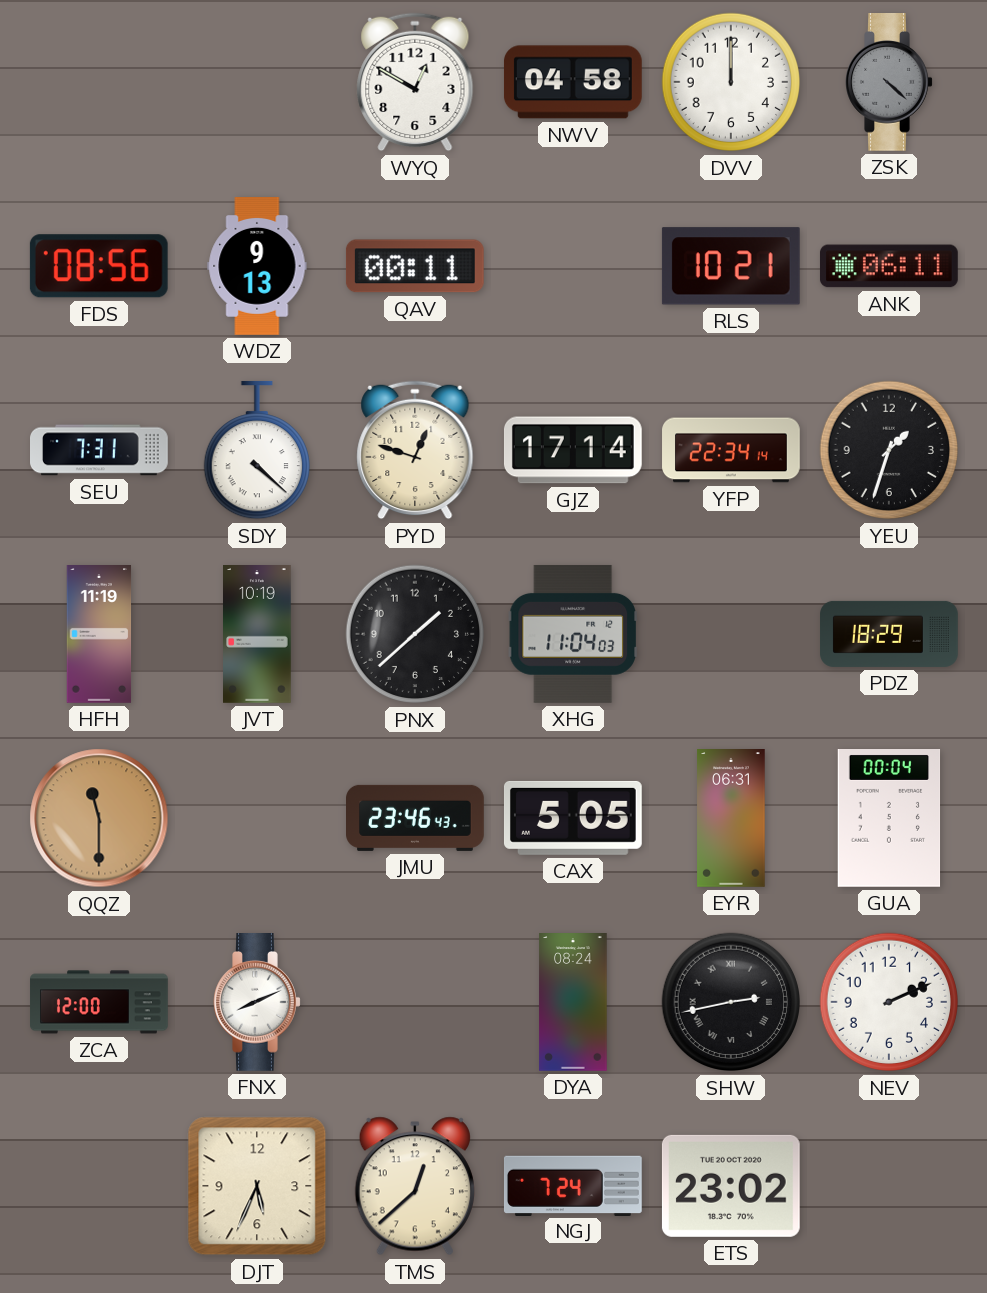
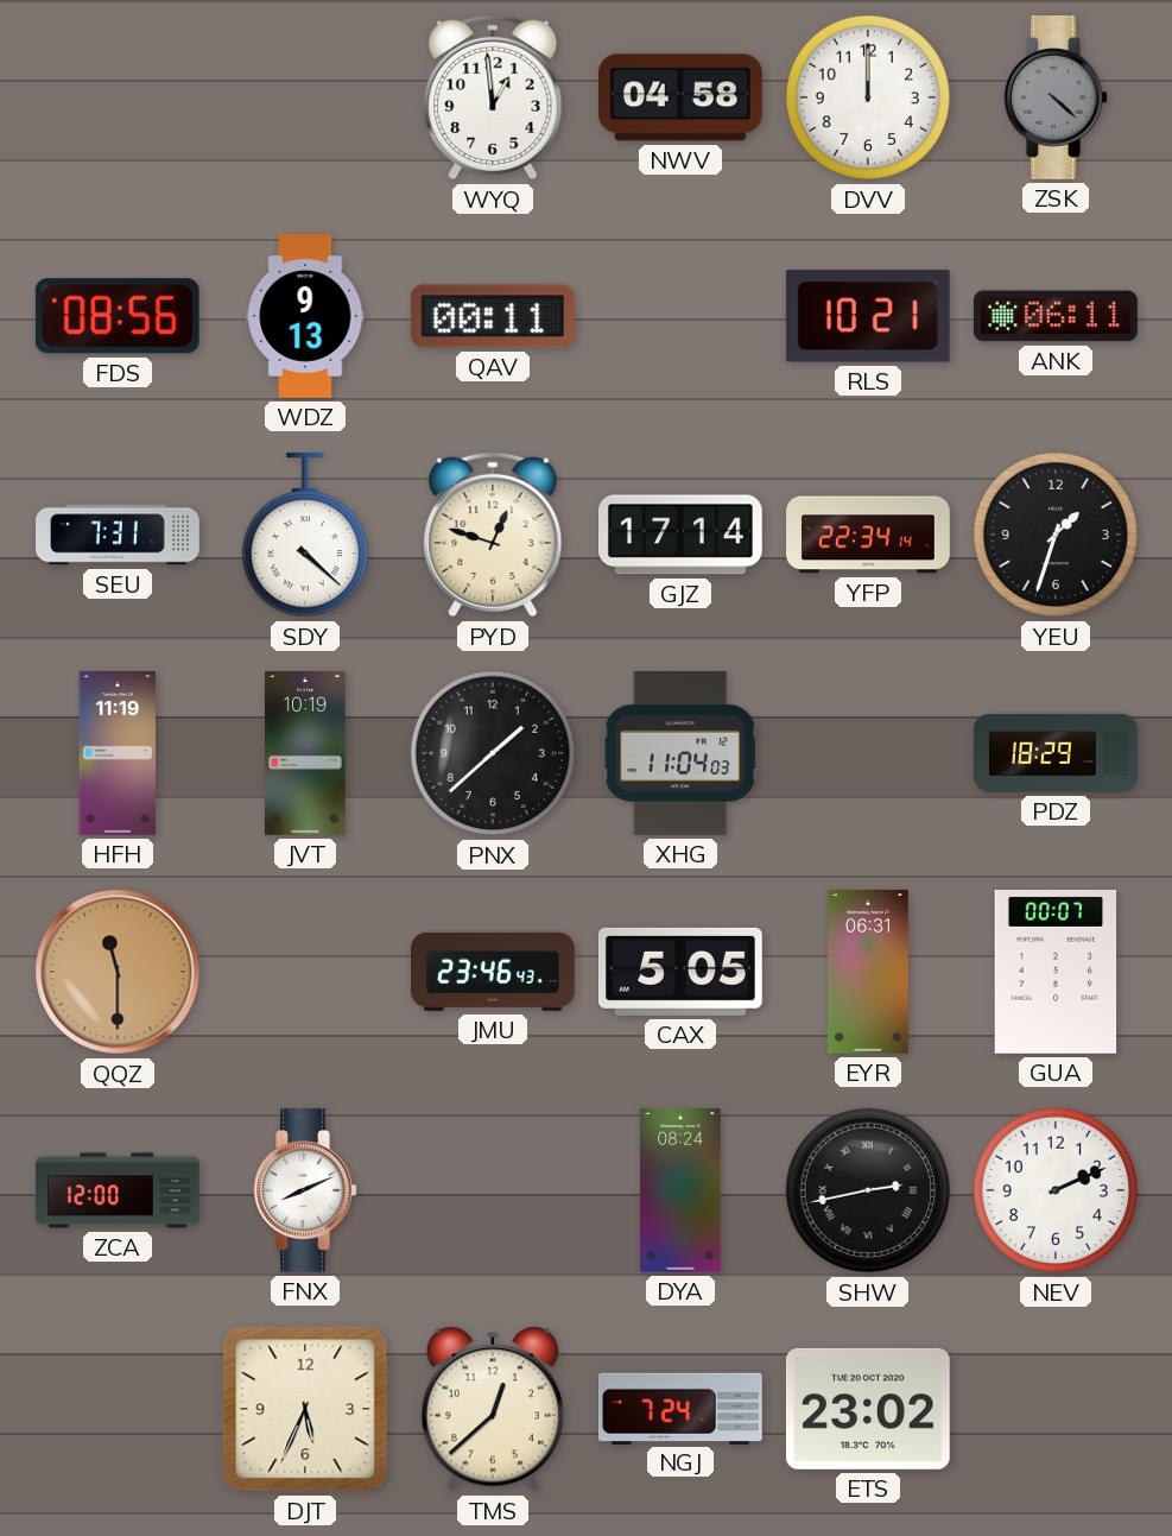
WYQ: 12:50 -> 12:59
GUA: 00:04 -> 00:07
